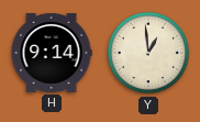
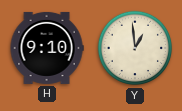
H: 9:14 -> 9:10
